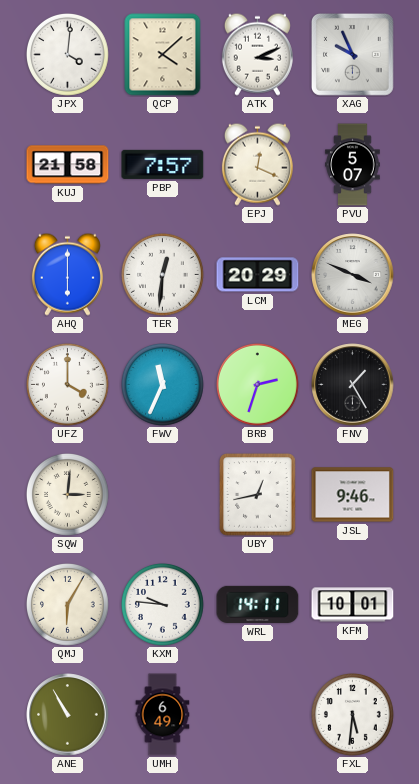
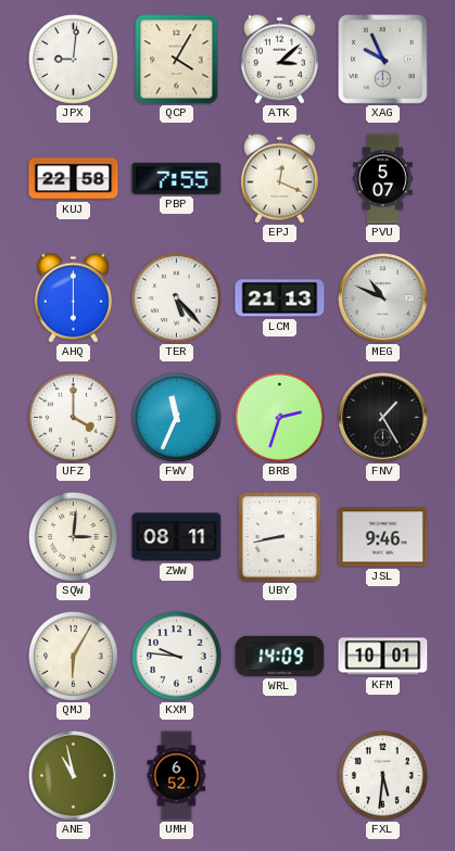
JPX: 4:01 -> 9:01
QCP: 4:08 -> 4:05
ATK: 3:11 -> 3:08
KUJ: 21:58 -> 22:58
PBP: 7:57 -> 7:55
TER: 12:31 -> 5:23
LCM: 20:29 -> 21:13
MEG: 3:49 -> 10:49
ZWW: none -> 08:11
UBY: 12:43 -> 8:43
WRL: 14:11 -> 14:09
ANE: 10:55 -> 10:58
UMH: 6:49 -> 6:52
